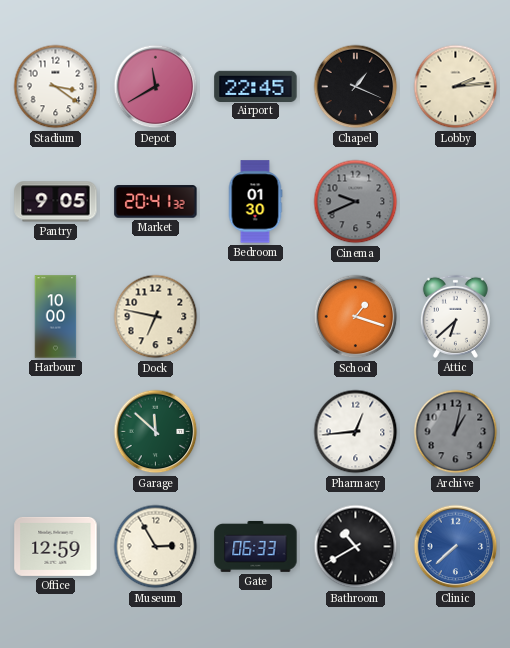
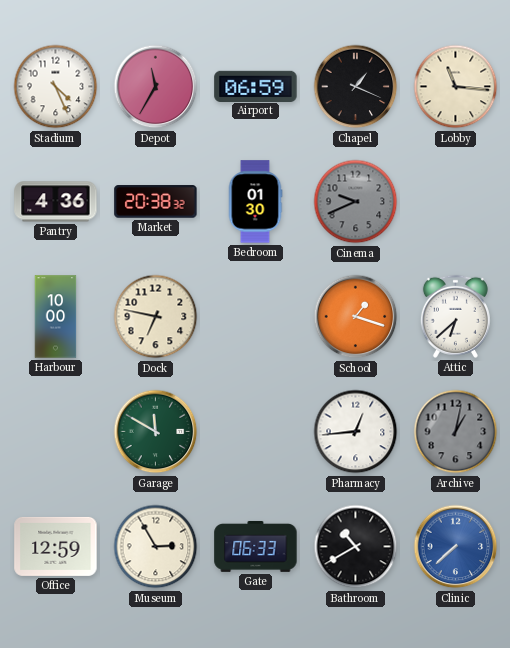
Stadium: 3:21 -> 4:26
Depot: 11:40 -> 11:35
Airport: 22:45 -> 06:59
Lobby: 2:14 -> 11:16
Pantry: 9:05 -> 4:36
Market: 20:41 -> 20:38
Garage: 11:52 -> 11:50
